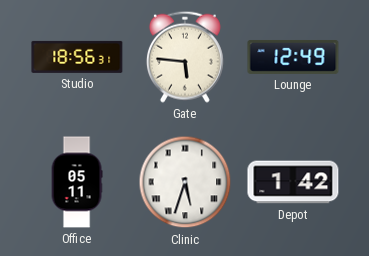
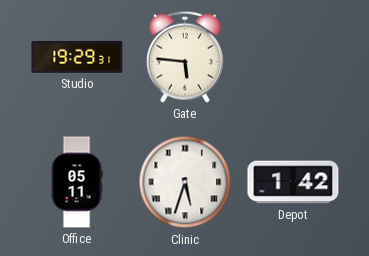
Studio: 18:56 -> 19:29
Lounge: 12:49 -> none
